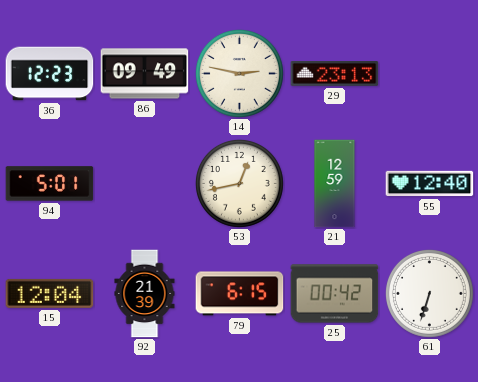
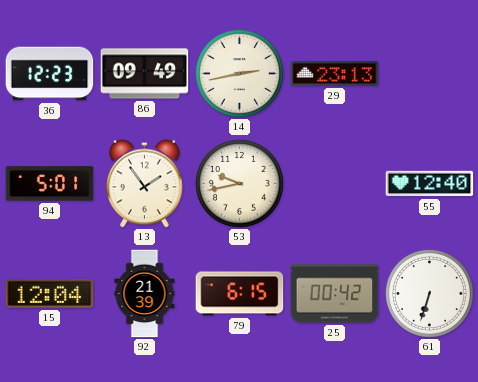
14: 2:47 -> 2:43
13: none -> 1:54
53: 12:43 -> 9:43
21: 12:59 -> none
